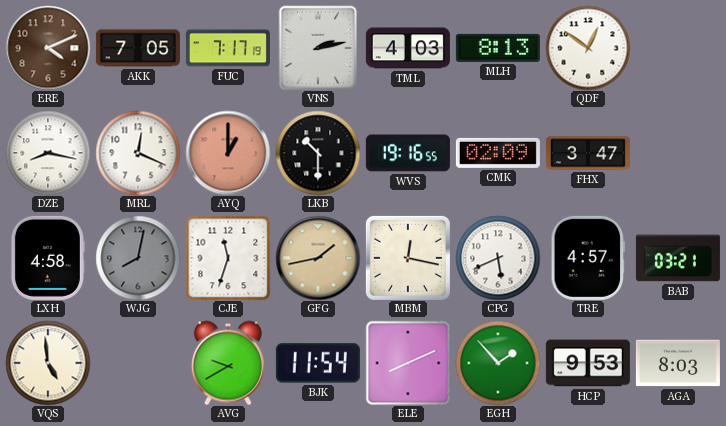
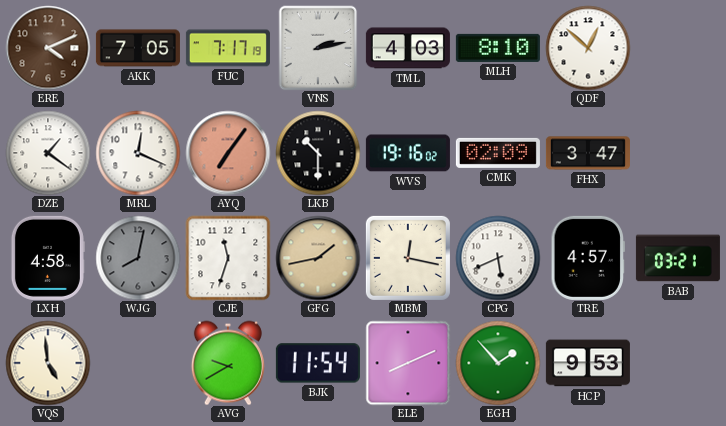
MLH: 8:13 -> 8:10
QDF: 12:51 -> 12:52
DZE: 8:17 -> 1:21
AYQ: 1:00 -> 7:06
WVS: 19:16:55 -> 19:16:02
AGA: 8:03 -> none
